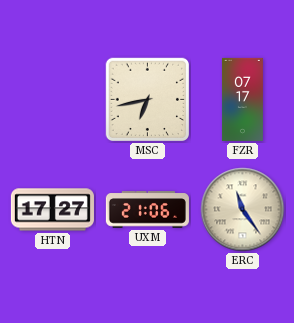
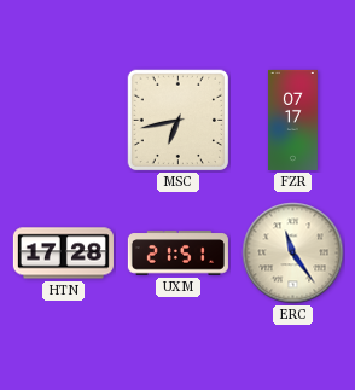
HTN: 17:27 -> 17:28
UXM: 21:06 -> 21:51
